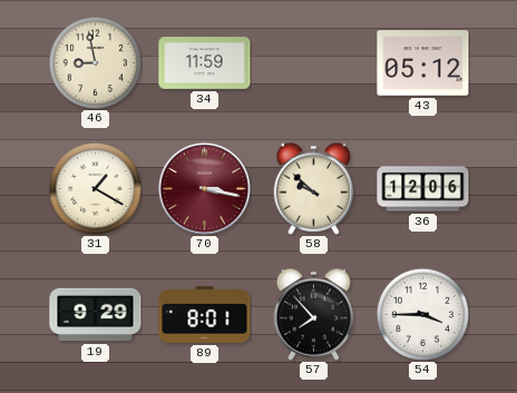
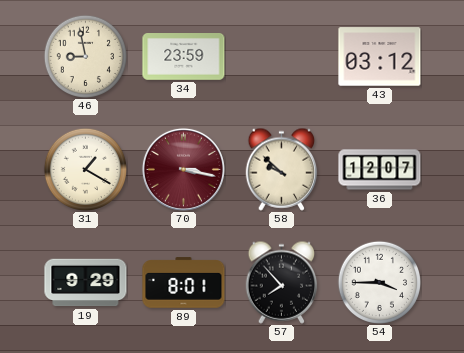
34: 11:59 -> 23:59
43: 05:12 -> 03:12
36: 12:06 -> 12:07
